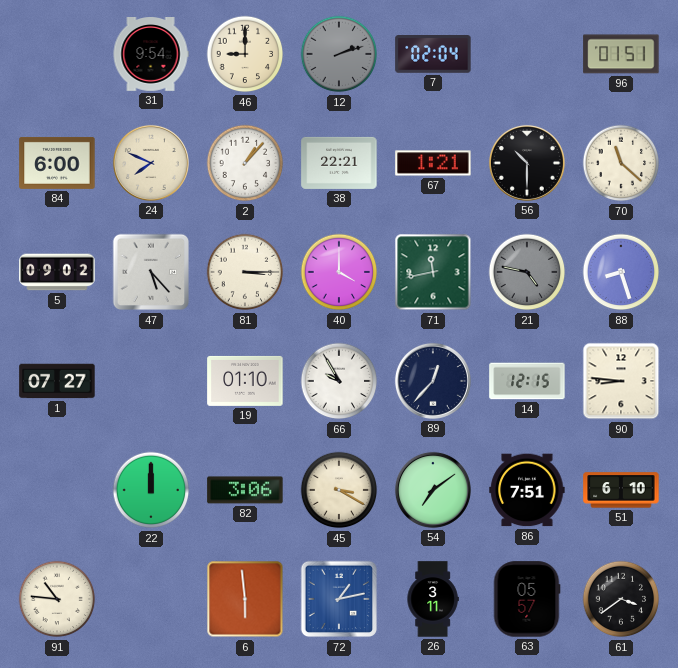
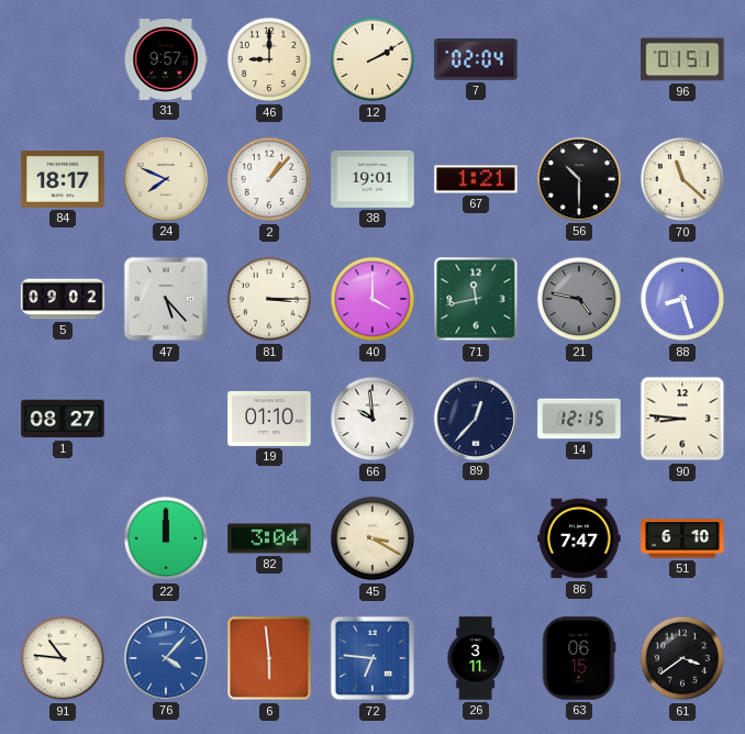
31: 9:54 -> 9:57
12: 2:12 -> 2:10
12 dial: grey -> cream
84: 6:00 -> 18:17
38: 22:21 -> 19:01
1: 07:27 -> 08:27
66: 9:55 -> 9:59
82: 3:06 -> 3:04
54: 7:09 -> none
86: 7:51 -> 7:47
76: none -> 4:07
72: 1:13 -> 6:46
63: 05:57 -> 06:15
